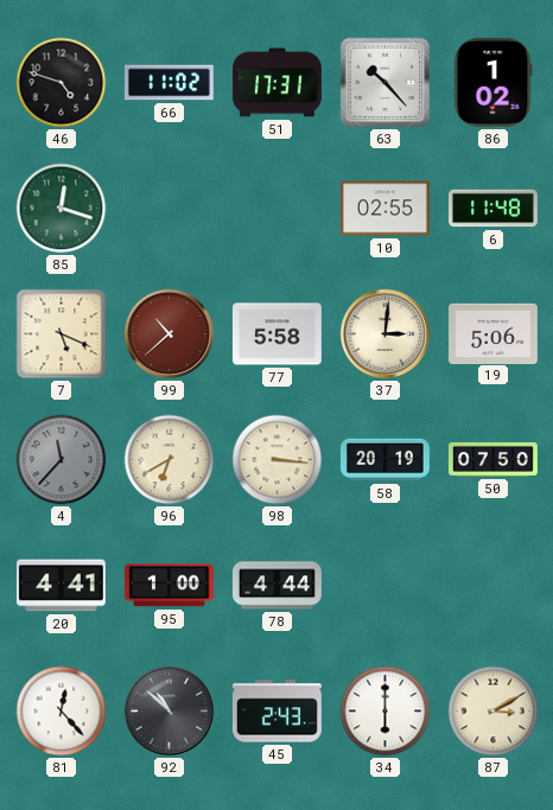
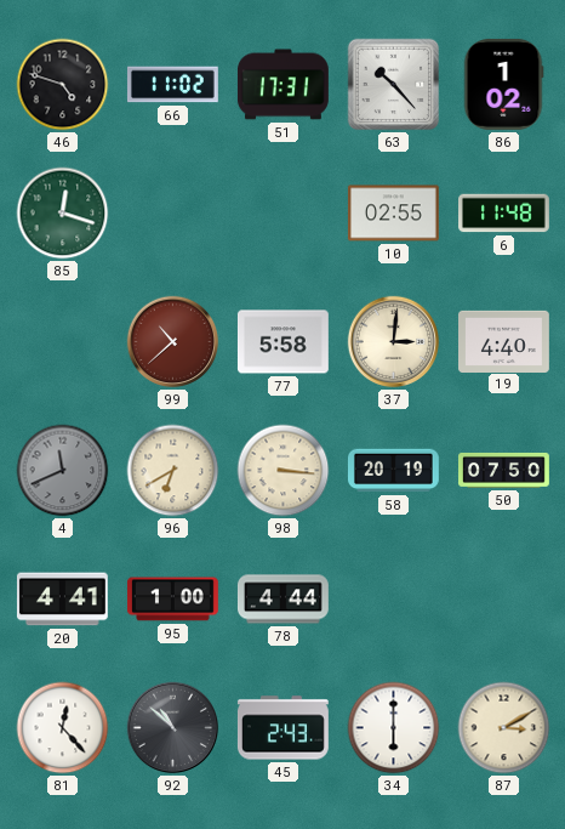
7: 5:19 -> none
19: 5:06 -> 4:40
4: 11:37 -> 11:41
